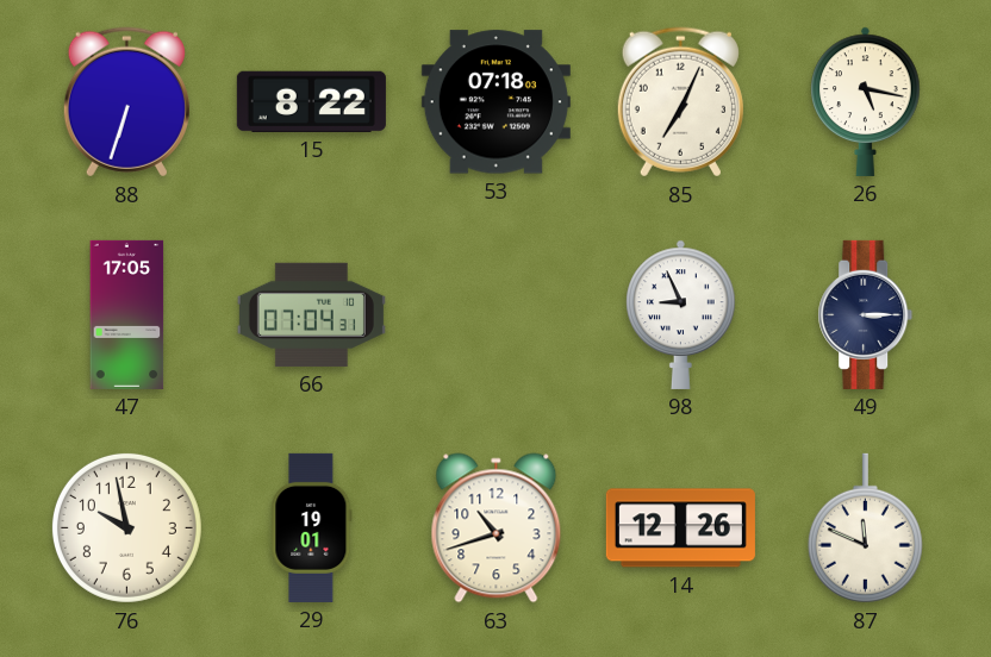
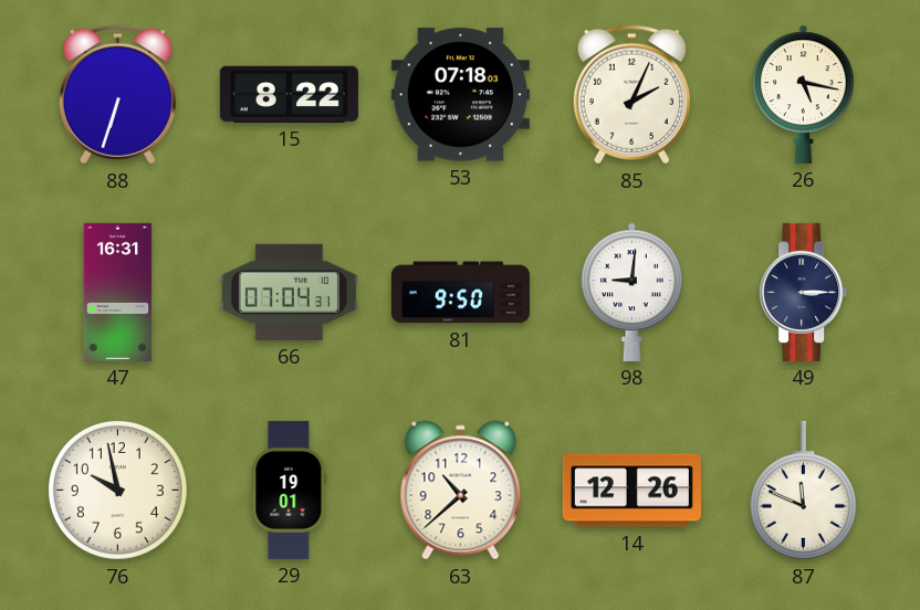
85: 7:04 -> 2:04
47: 17:05 -> 16:31
81: none -> 9:50
98: 8:56 -> 9:01
63: 10:42 -> 10:38
